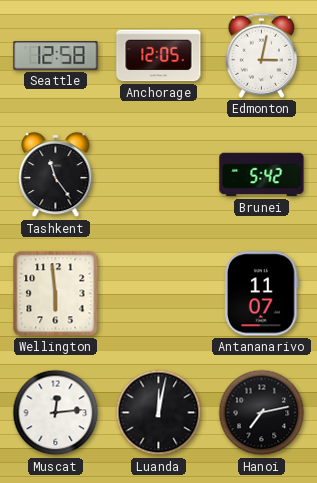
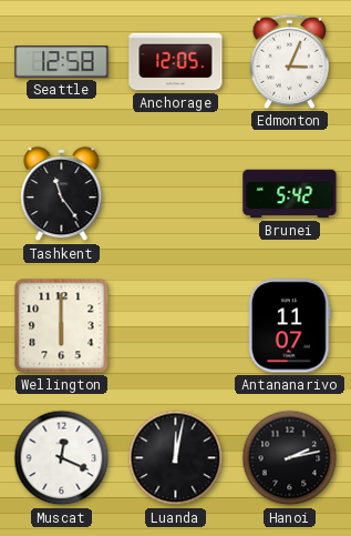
Edmonton: 3:02 -> 3:04
Wellington: 5:59 -> 6:00
Muscat: 12:14 -> 12:19
Hanoi: 7:13 -> 2:13
